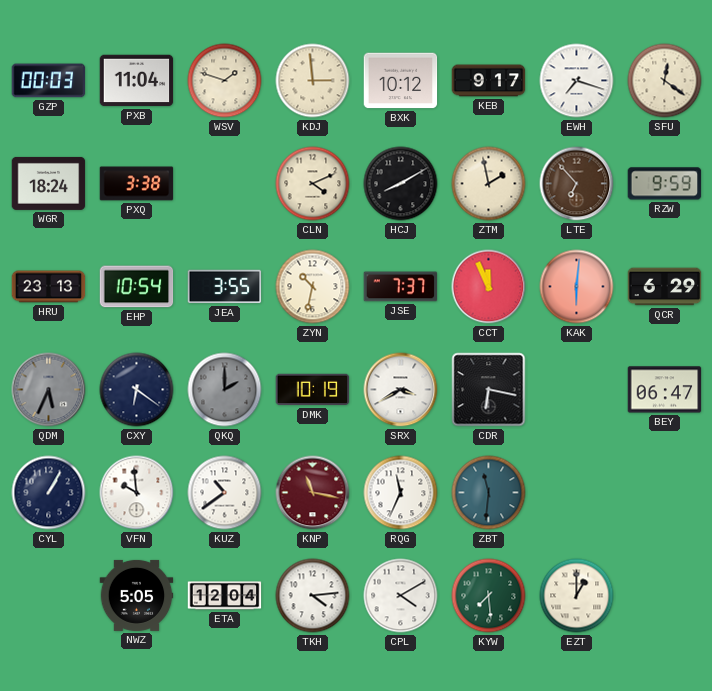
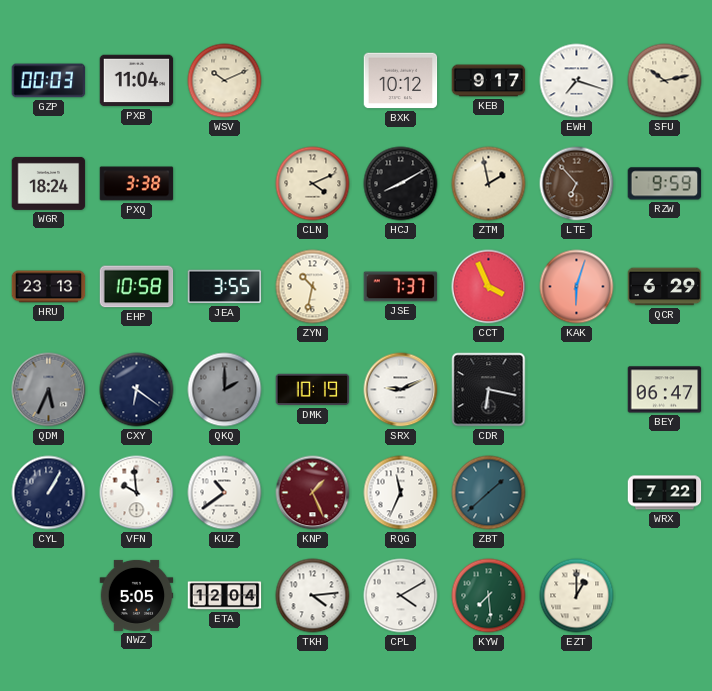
WSV: 1:48 -> 10:11
KDJ: 2:59 -> none
SFU: 12:21 -> 10:13
EHP: 10:54 -> 10:58
CCT: 11:56 -> 3:56
KAK: 6:01 -> 6:03
SRX: 3:40 -> 9:11
KNP: 11:17 -> 1:26
ZBT: 11:31 -> 1:38
WRX: none -> 7:22
